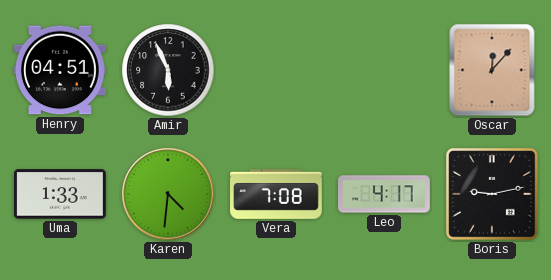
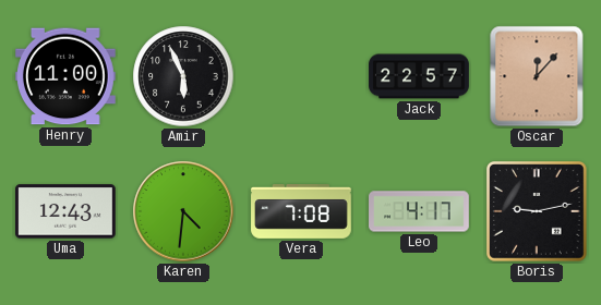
Henry: 04:51 -> 11:00
Jack: none -> 22:57
Uma: 1:33 -> 12:43
